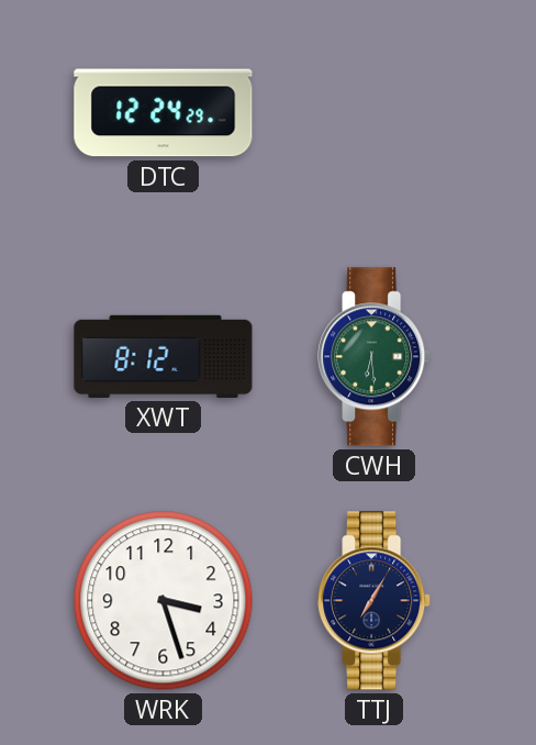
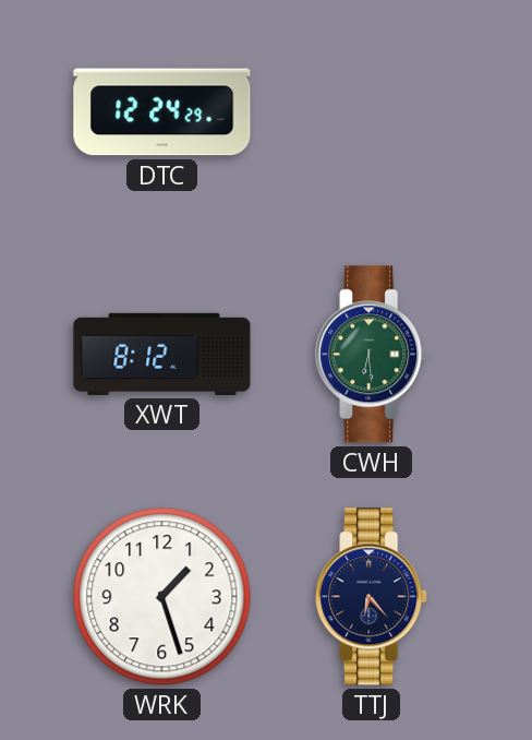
WRK: 3:27 -> 1:27
TTJ: 7:05 -> 6:23
